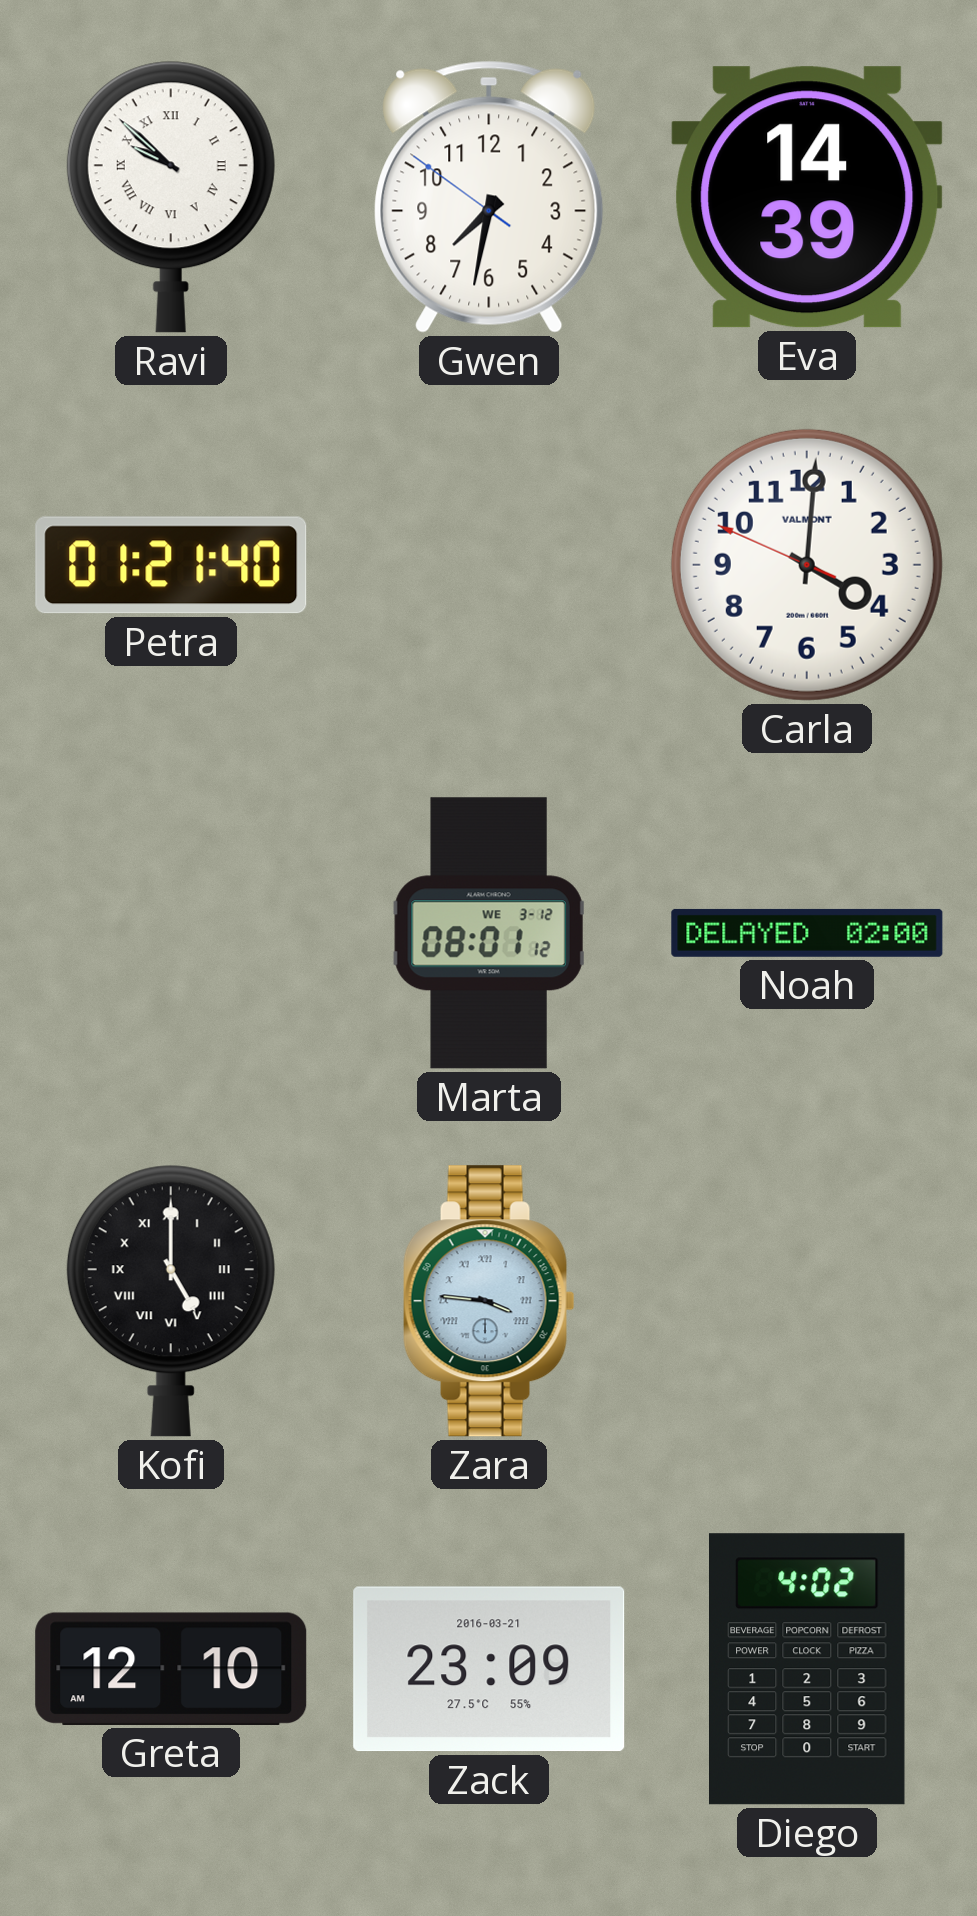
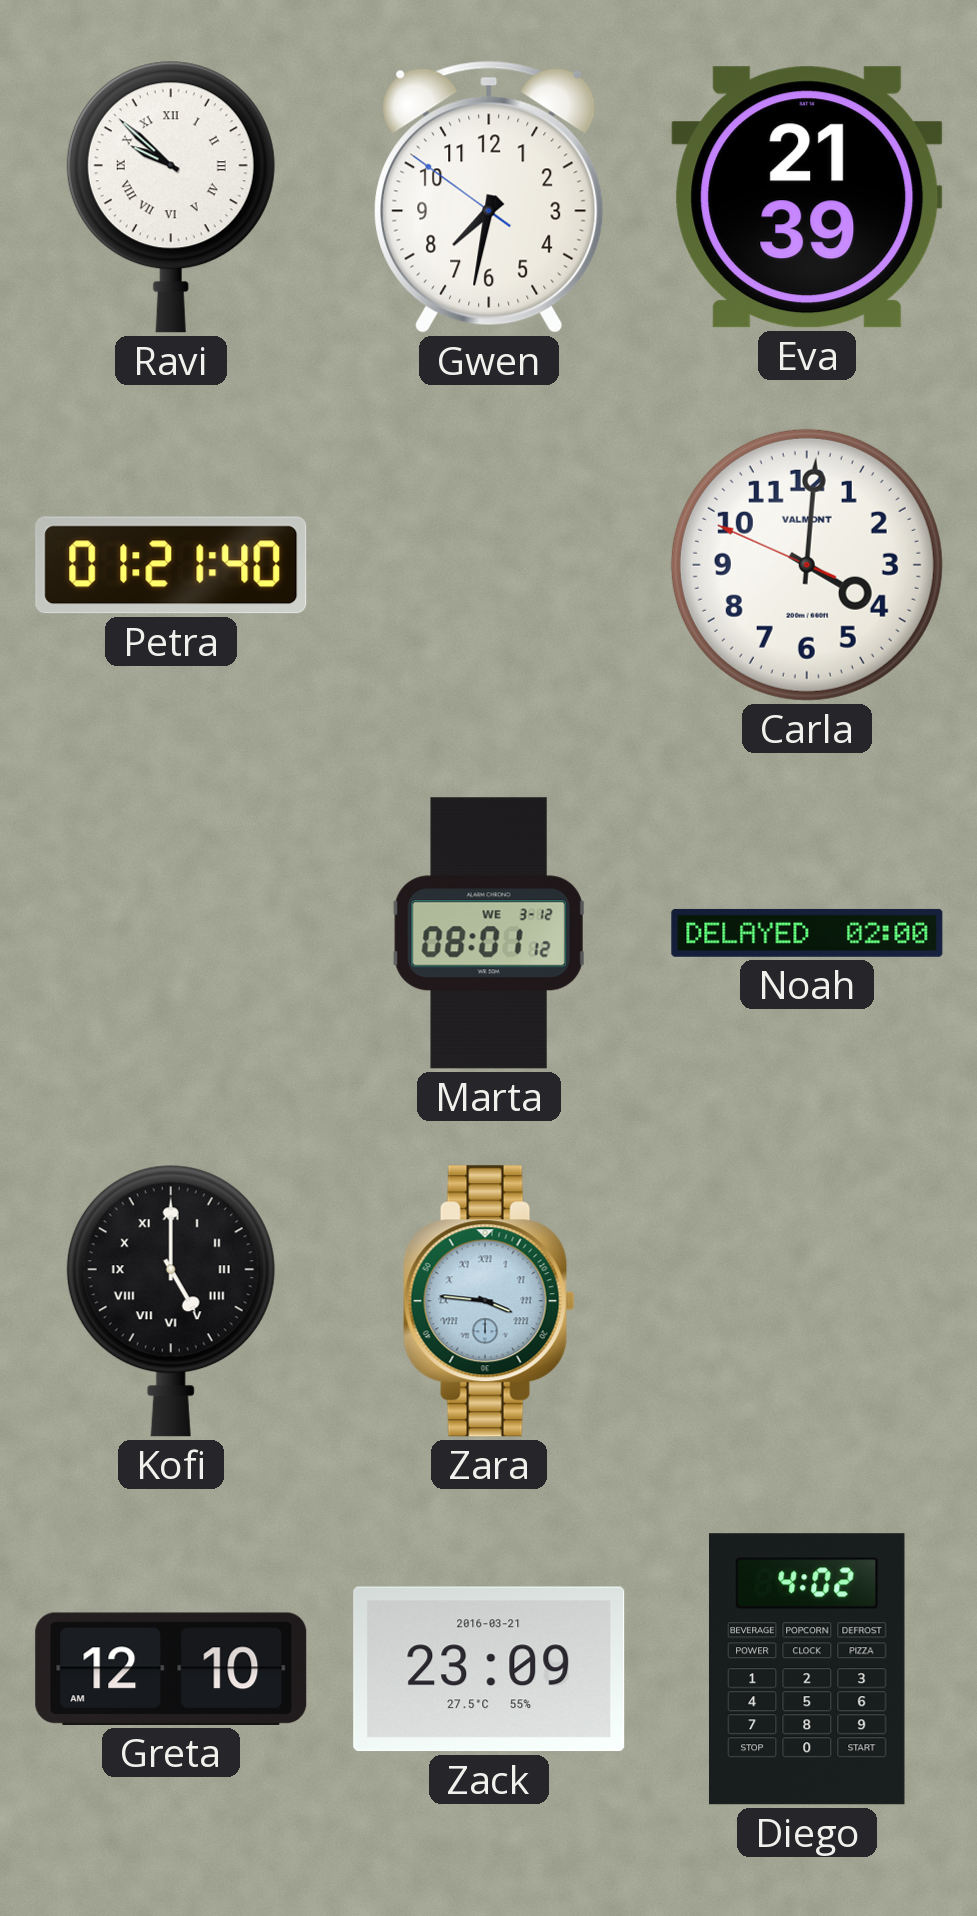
Eva: 14:39 -> 21:39
